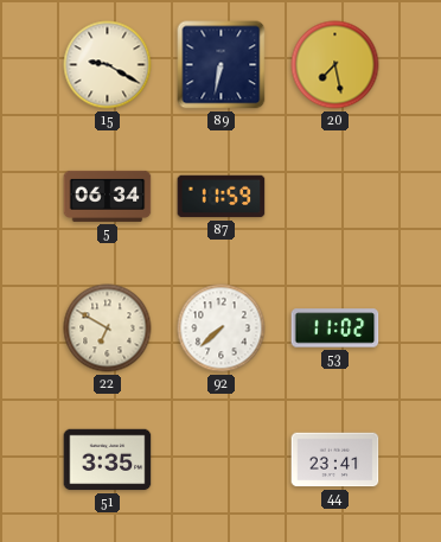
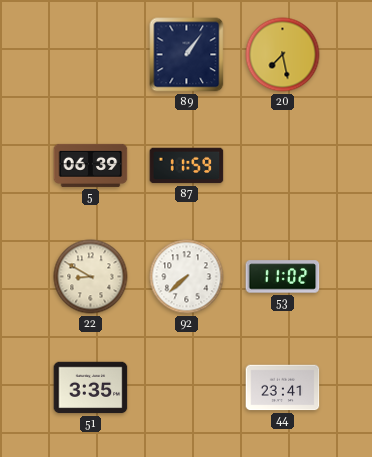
15: 9:20 -> none
89: 6:32 -> 1:06
5: 06:34 -> 06:39
22: 6:50 -> 8:50
